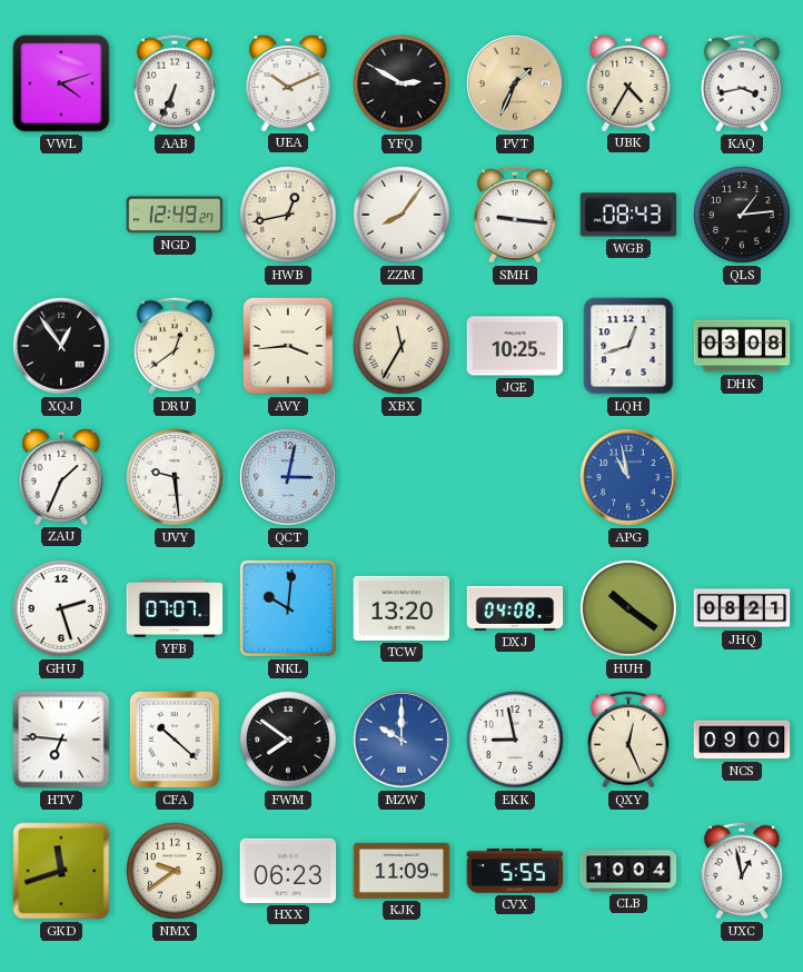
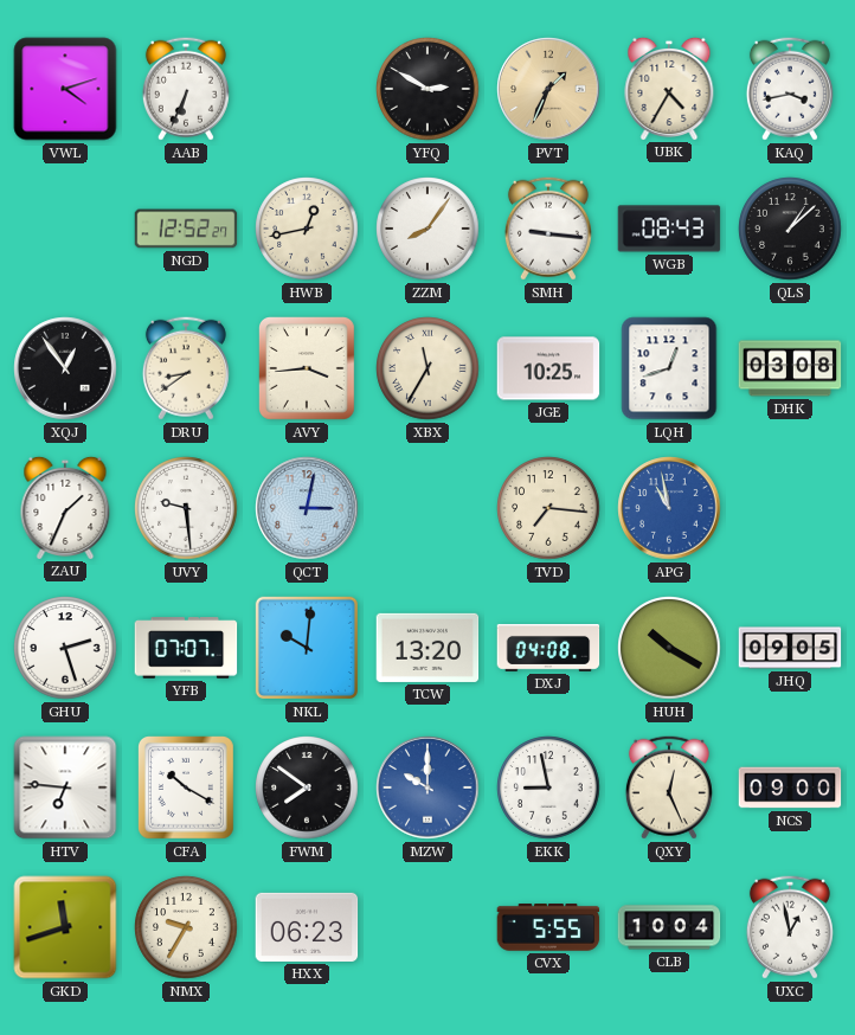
UEA: 10:11 -> none
NGD: 12:49 -> 12:52
QLS: 1:14 -> 1:08
DRU: 12:39 -> 8:39
TVD: none -> 7:16
HUH: 10:21 -> 10:20
JHQ: 08:21 -> 09:05
CFA: 10:22 -> 10:20
NMX: 9:39 -> 9:35
KJK: 11:09 -> none
